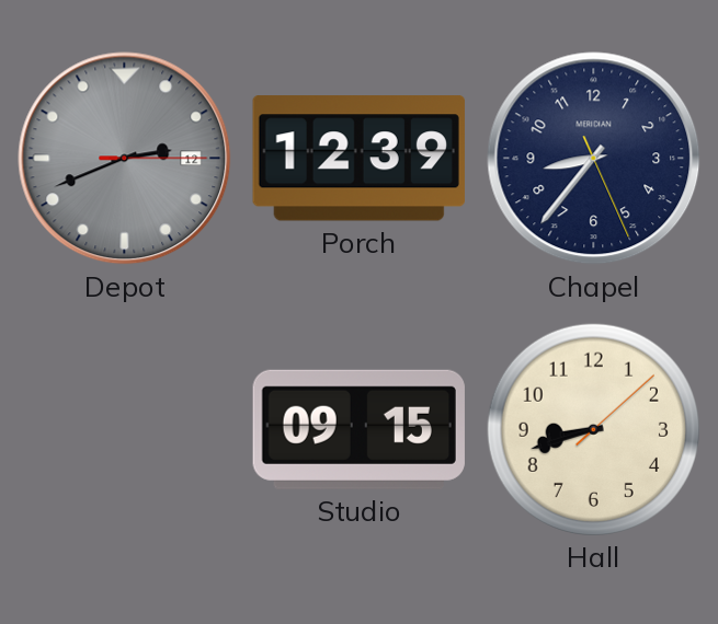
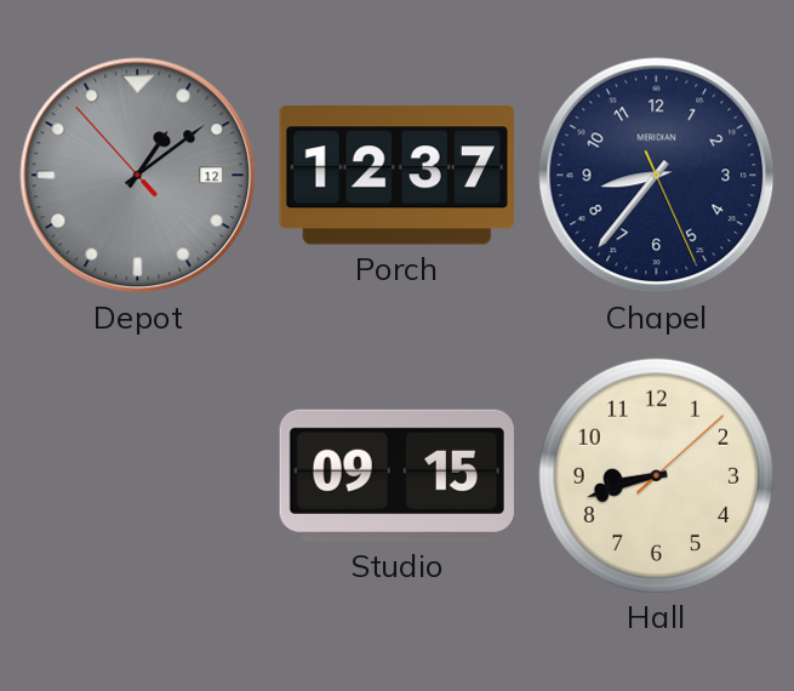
Depot: 2:41 -> 1:08
Porch: 12:39 -> 12:37
